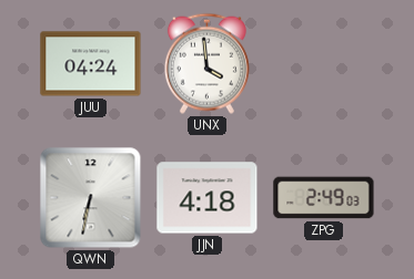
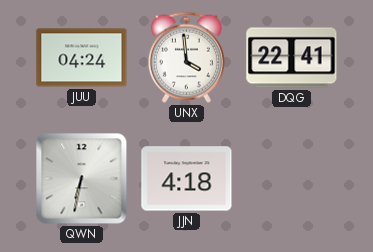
DQG: none -> 22:41
ZPG: 2:49 -> none
